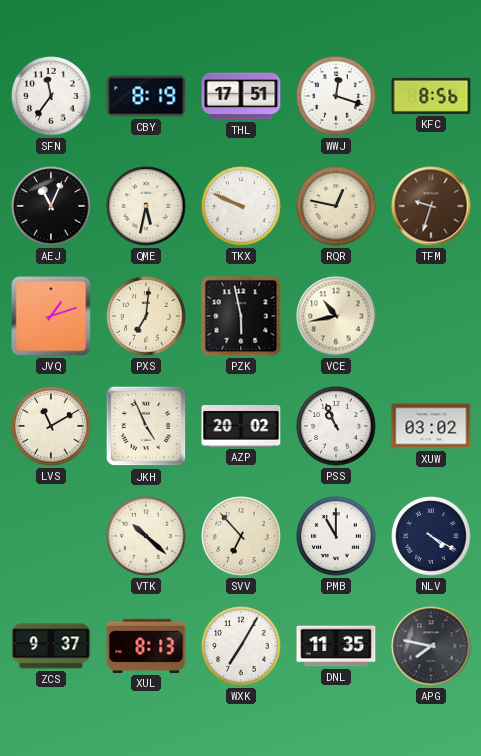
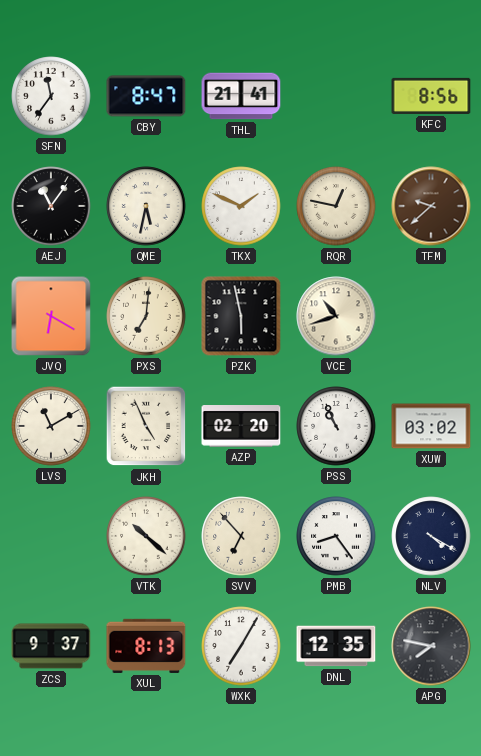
CBY: 8:19 -> 8:47
THL: 17:51 -> 21:41
WWJ: 12:18 -> none
AEJ: 11:04 -> 11:06
TKX: 9:49 -> 1:49
TFM: 9:33 -> 9:38
JVQ: 1:12 -> 6:20
VCE: 10:43 -> 10:42
AZP: 20:02 -> 02:20
PMB: 11:00 -> 8:24
DNL: 11:35 -> 12:35
